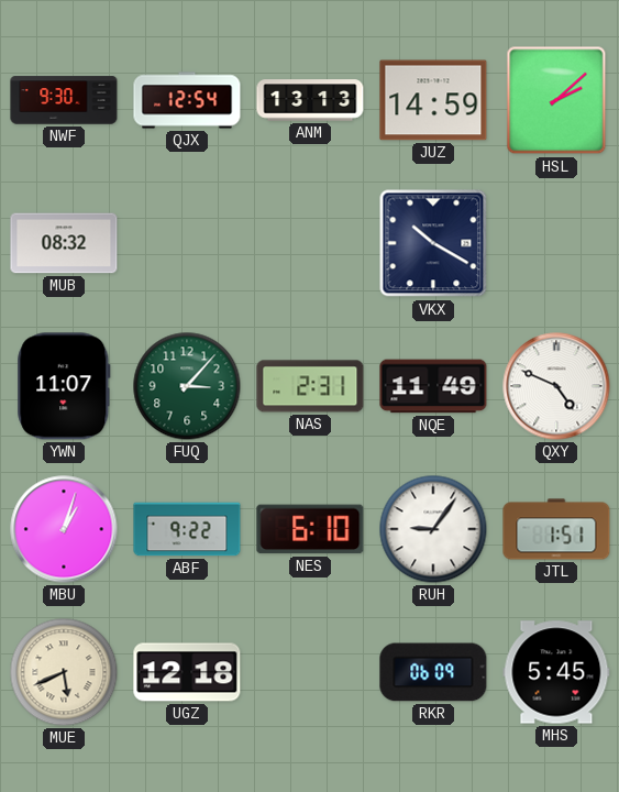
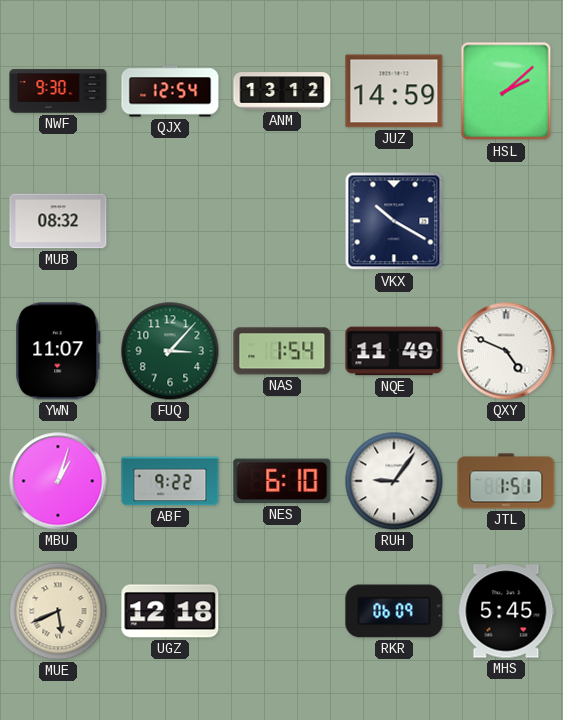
ANM: 13:13 -> 13:12
NAS: 2:31 -> 1:54
